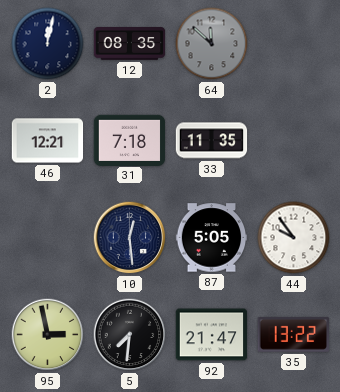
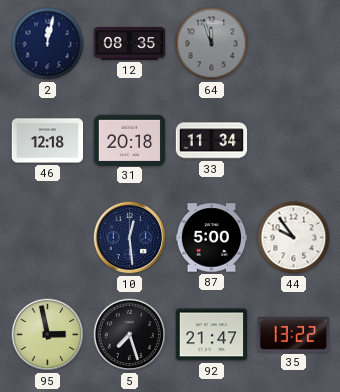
64: 11:52 -> 11:57
46: 12:21 -> 12:18
31: 7:18 -> 20:18
33: 11:35 -> 11:34
87: 5:05 -> 5:00
5: 7:31 -> 7:27
